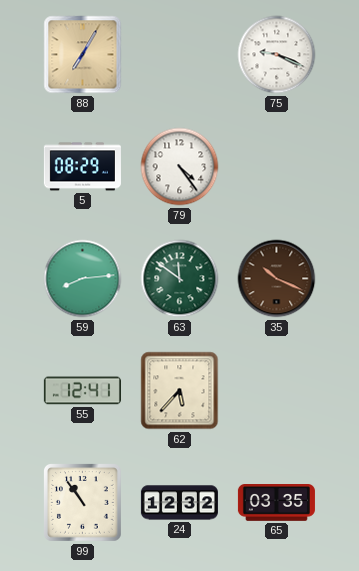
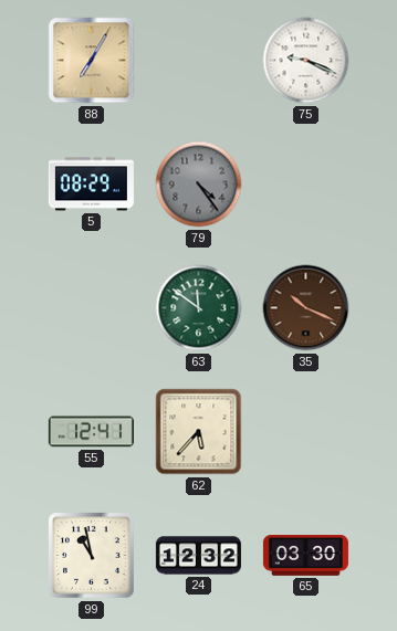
79 dial: white -> grey
59: 8:14 -> none
99: 10:54 -> 10:58
65: 03:35 -> 03:30
